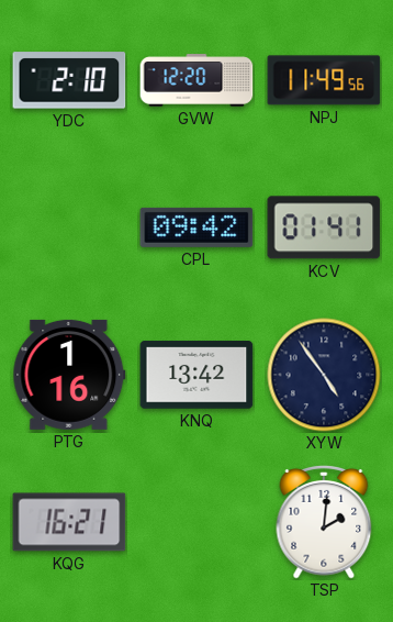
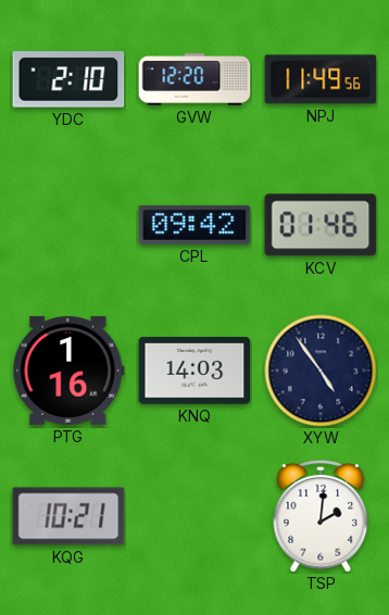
KCV: 01:41 -> 01:46
KNQ: 13:42 -> 14:03
KQG: 16:21 -> 10:21
